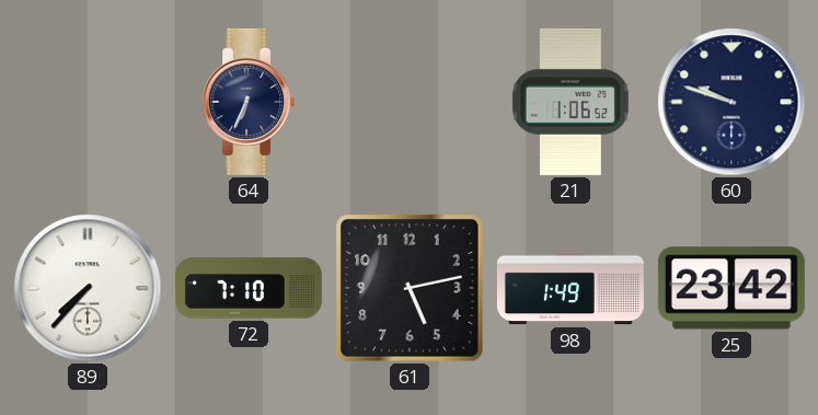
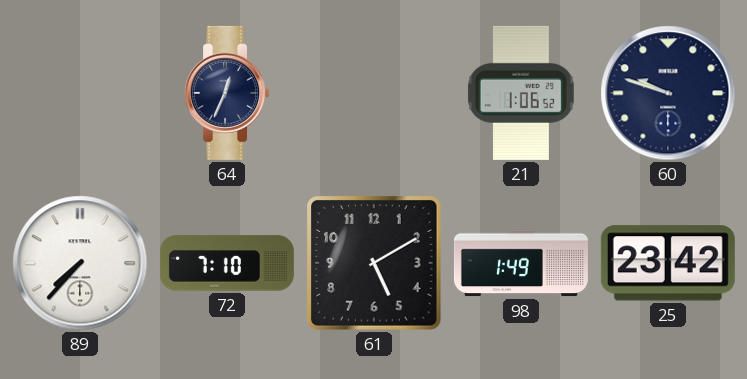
64: 6:34 -> 12:34
61: 5:13 -> 5:10
